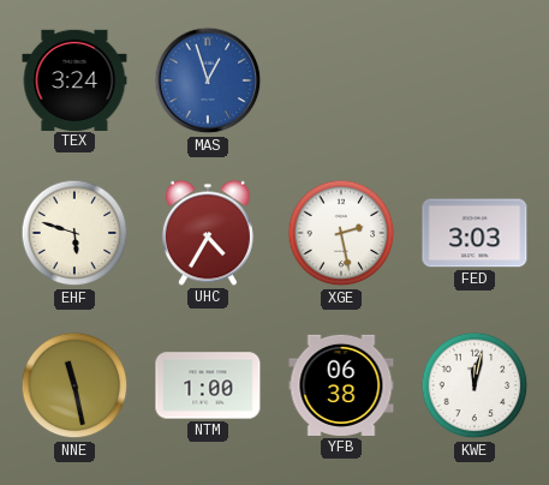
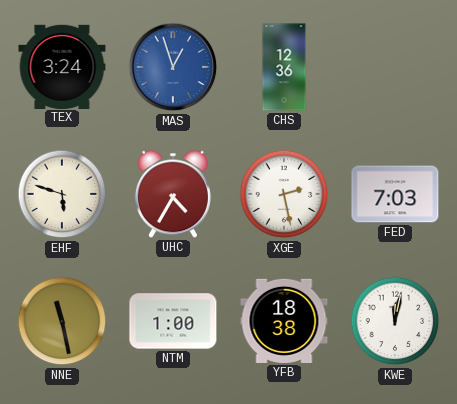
CHS: none -> 12:36
FED: 3:03 -> 7:03
YFB: 06:38 -> 18:38
